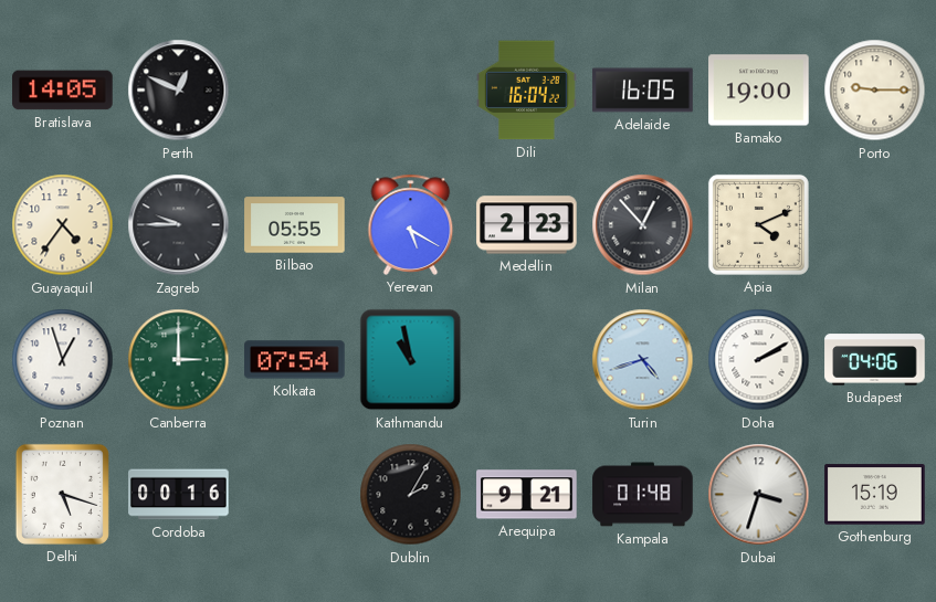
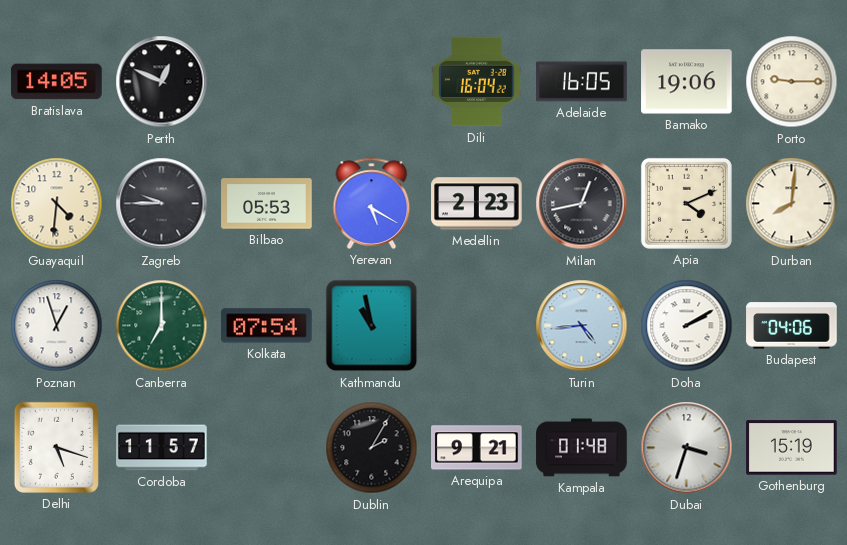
Bamako: 19:00 -> 19:06
Guayaquil: 4:36 -> 4:31
Bilbao: 05:55 -> 05:53
Milan: 12:53 -> 12:43
Durban: none -> 8:01
Canberra: 3:00 -> 7:00
Turin: 4:42 -> 4:44
Cordoba: 00:16 -> 11:57
